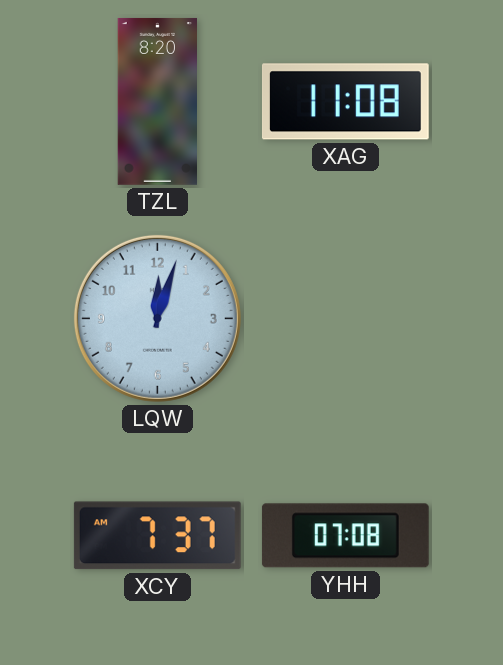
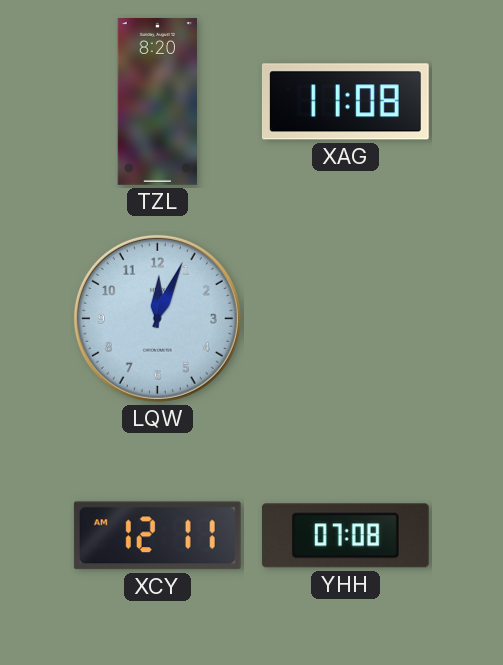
LQW: 12:03 -> 12:04
XCY: 7:37 -> 12:11
